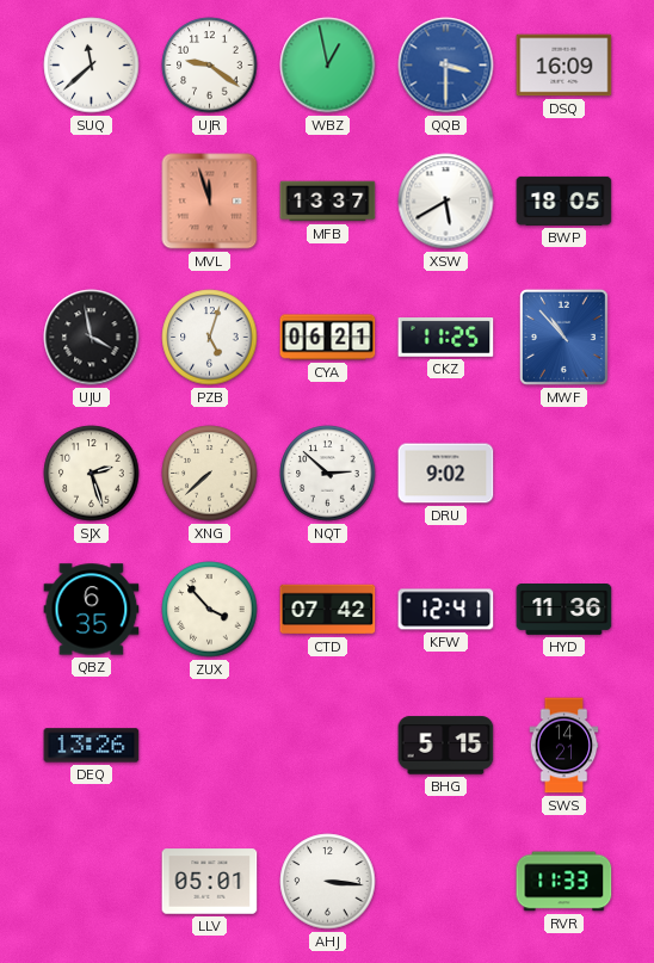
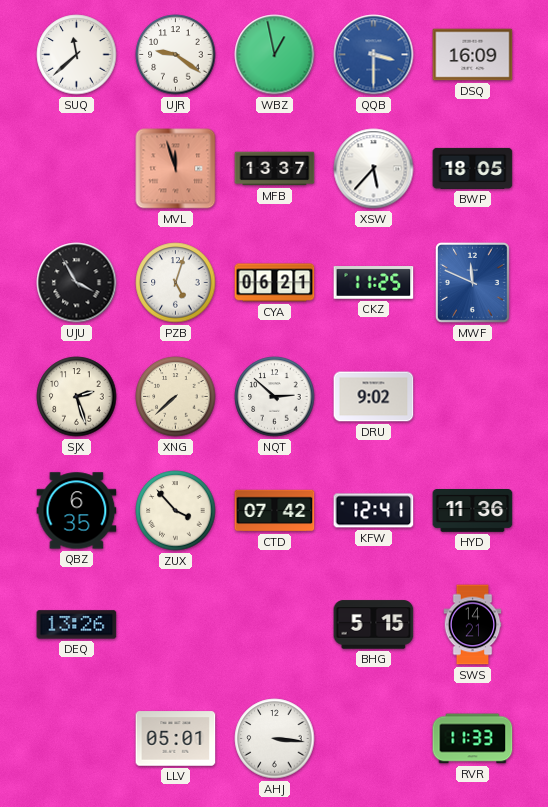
XSW: 5:40 -> 5:37
UJU: 3:58 -> 3:55
MWF: 10:53 -> 11:49
